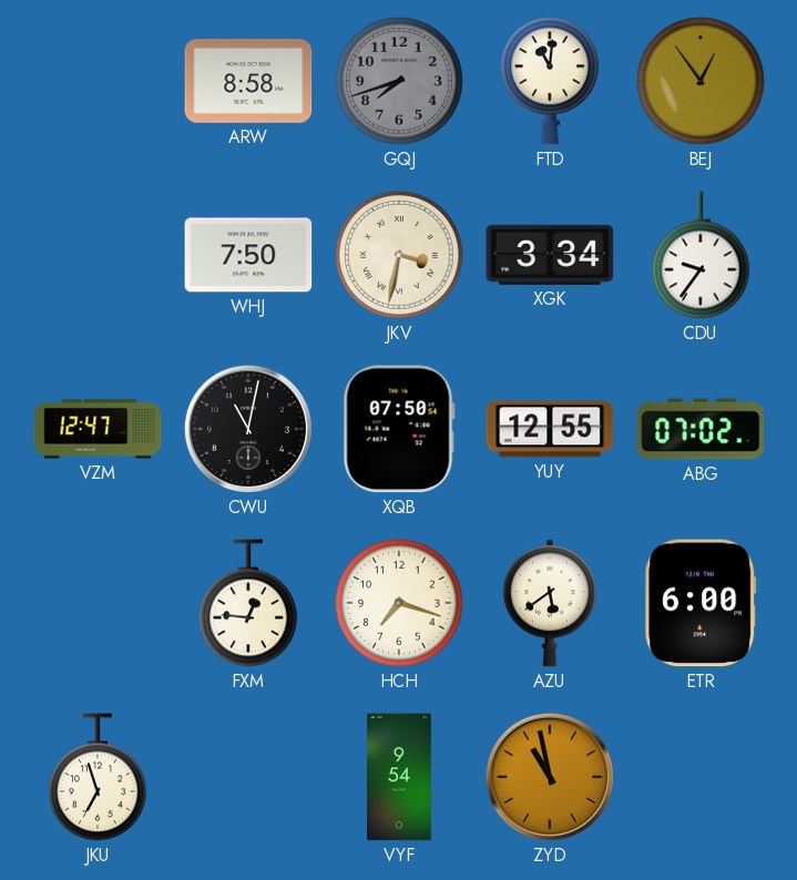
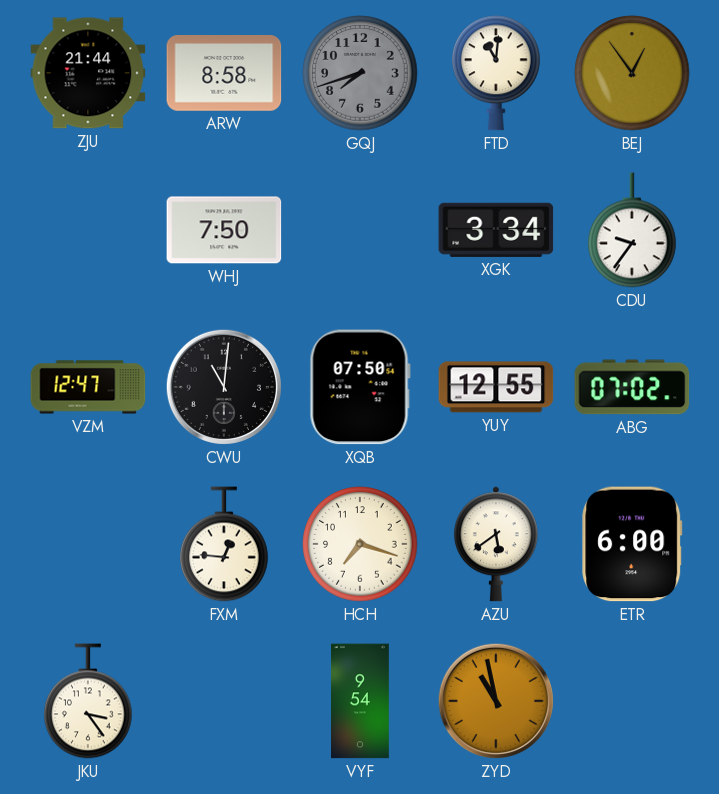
ZJU: none -> 21:44
JKV: 3:32 -> none
CWU: 11:02 -> 11:01
JKU: 6:57 -> 3:24
